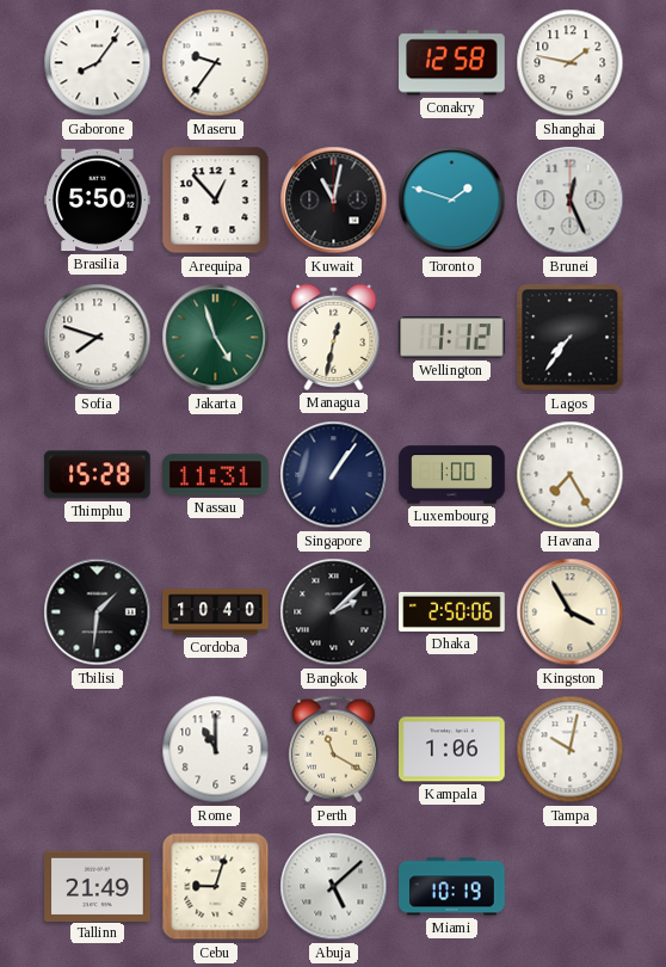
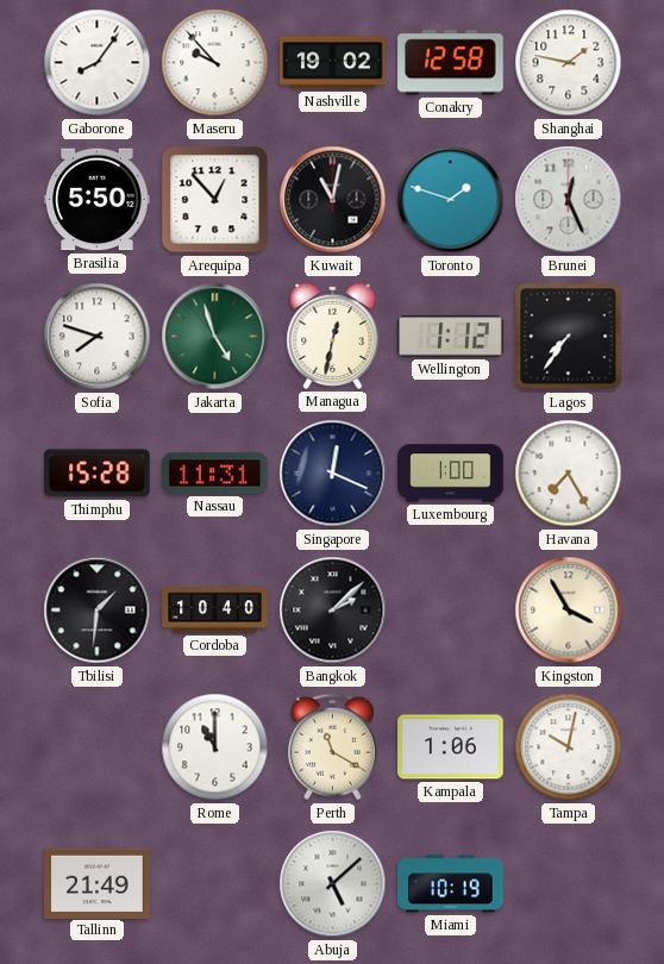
Maseru: 9:36 -> 9:53
Nashville: none -> 19:02
Singapore: 1:06 -> 12:19
Dhaka: 2:50 -> none
Cebu: 9:03 -> none
